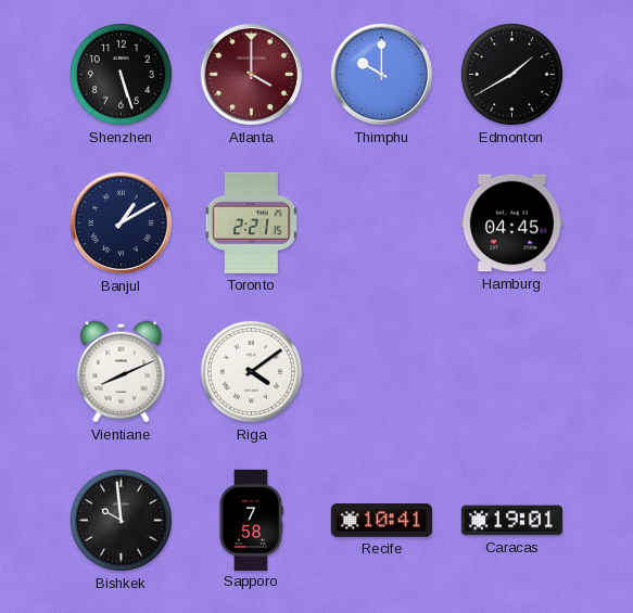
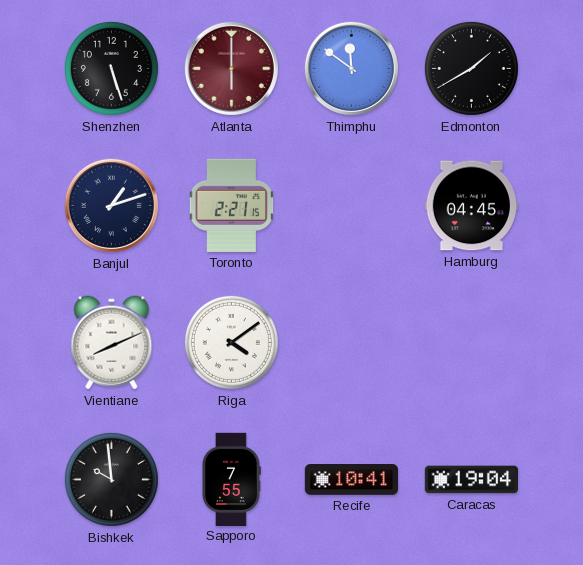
Atlanta: 4:00 -> 6:00
Thimphu: 10:00 -> 11:51
Banjul: 1:10 -> 1:12
Sapporo: 7:58 -> 7:55
Caracas: 19:01 -> 19:04
